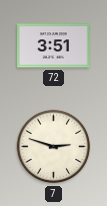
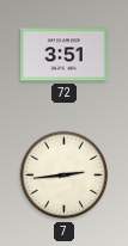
7: 2:48 -> 2:44
